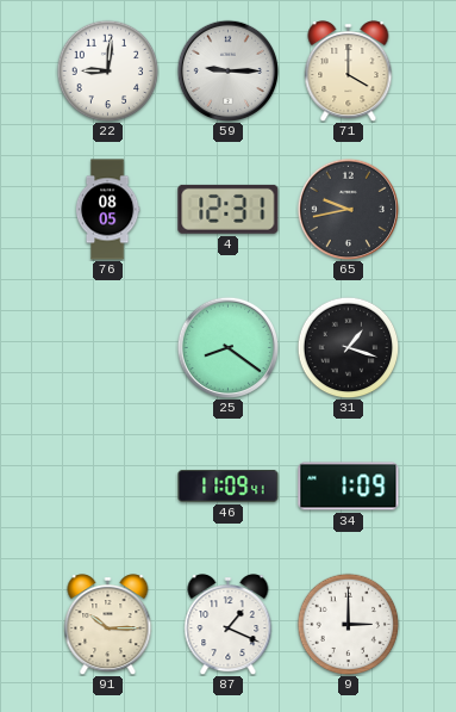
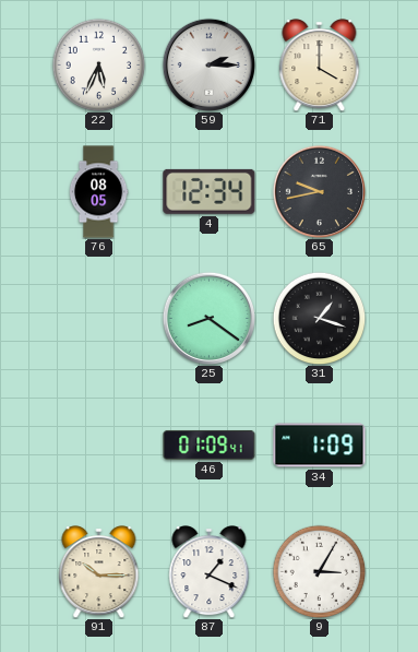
22: 9:01 -> 5:34
59: 9:15 -> 2:15
4: 12:31 -> 12:34
46: 11:09 -> 01:09
9: 3:00 -> 3:05
